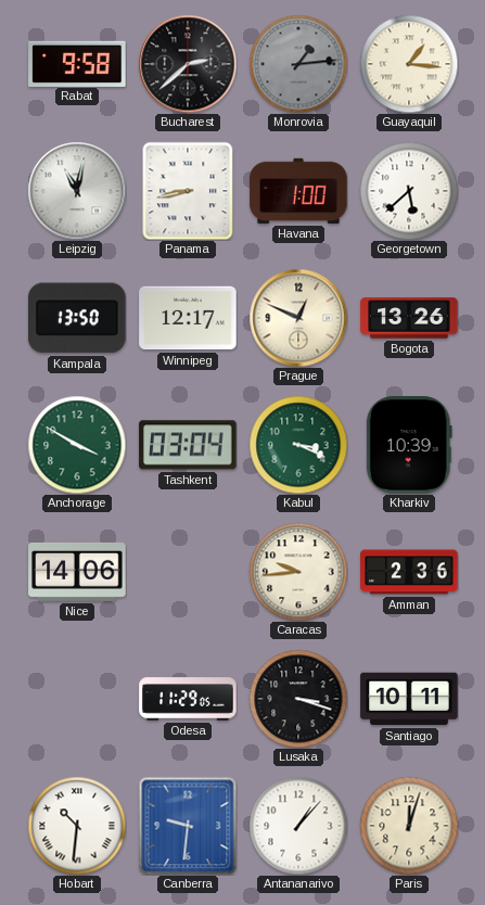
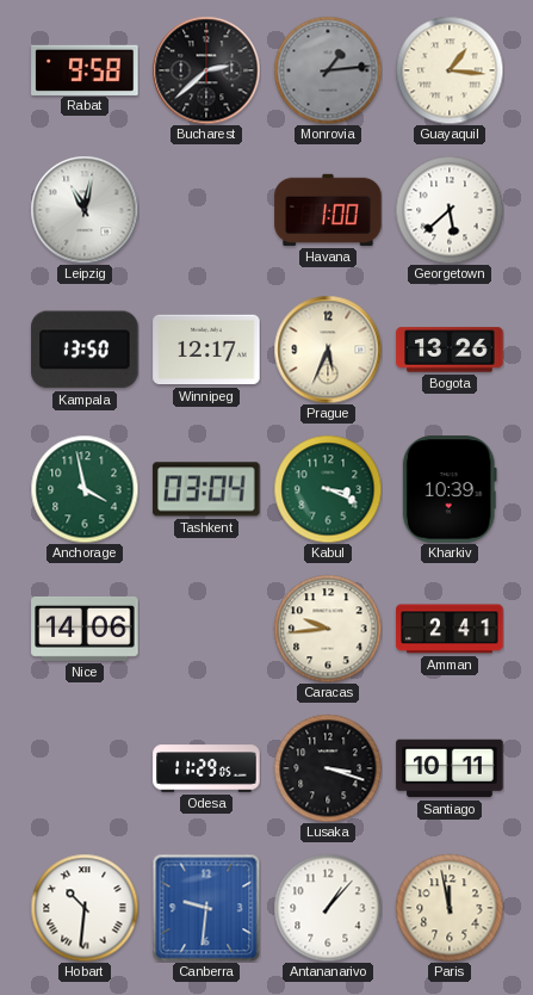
Panama: 8:43 -> none
Prague: 12:49 -> 5:34
Anchorage: 3:50 -> 3:58
Amman: 2:36 -> 2:41
Paris: 12:03 -> 11:58
